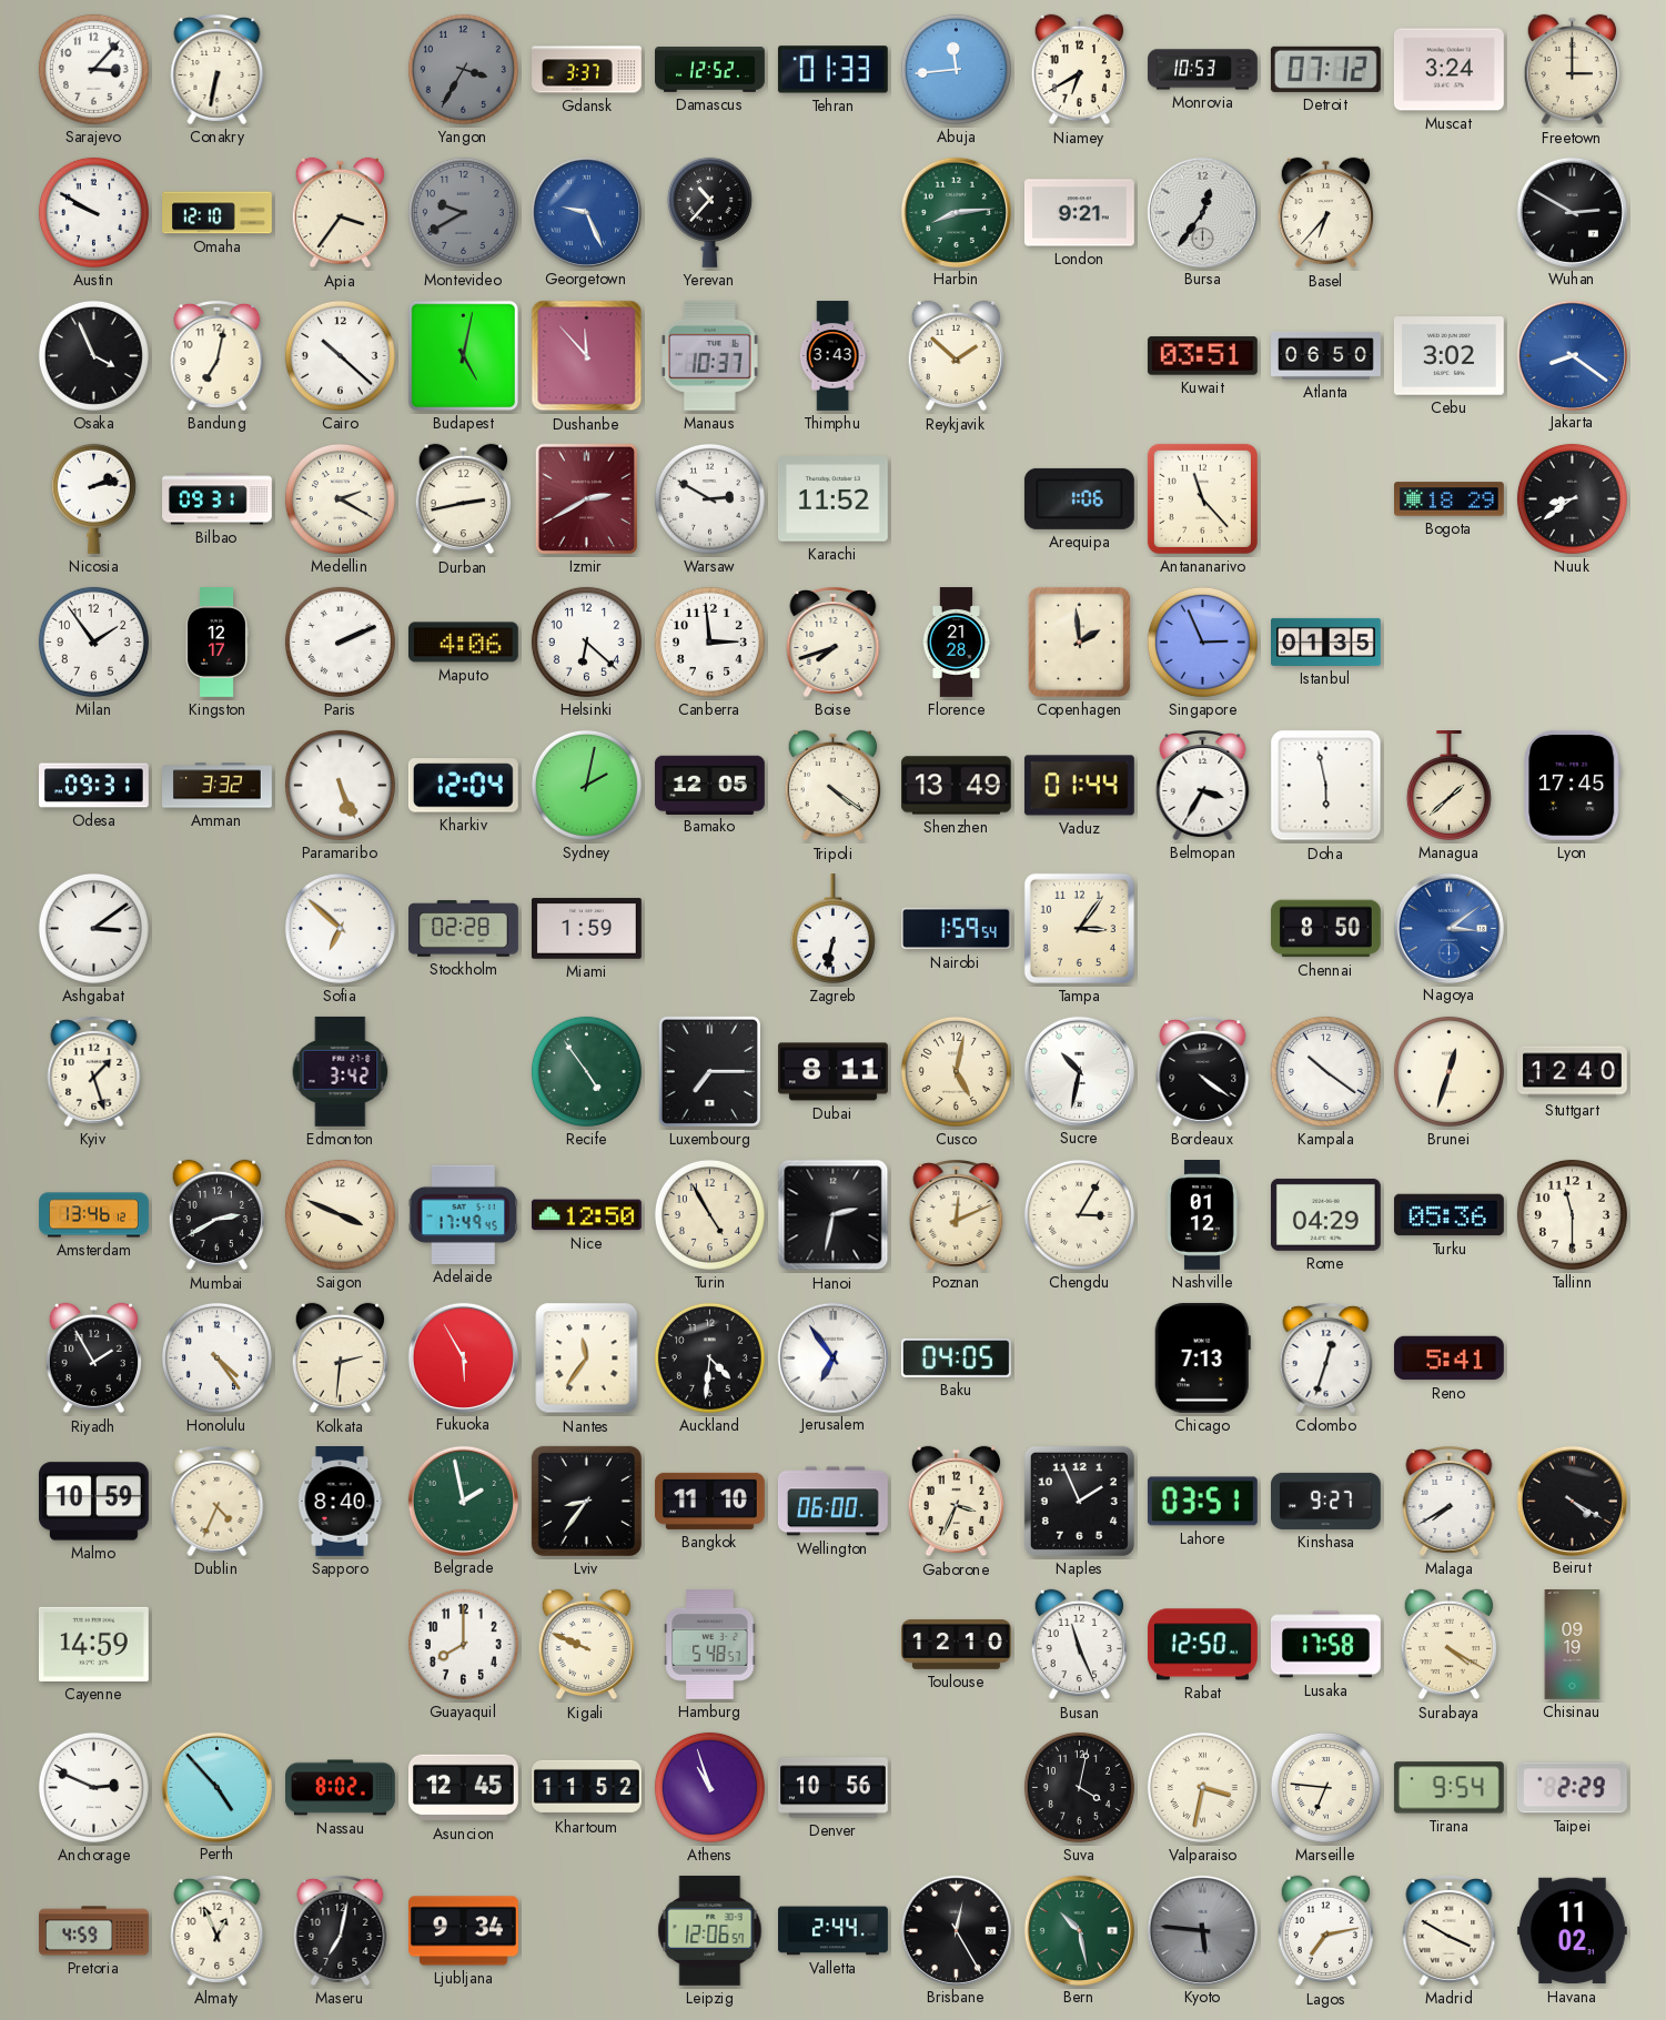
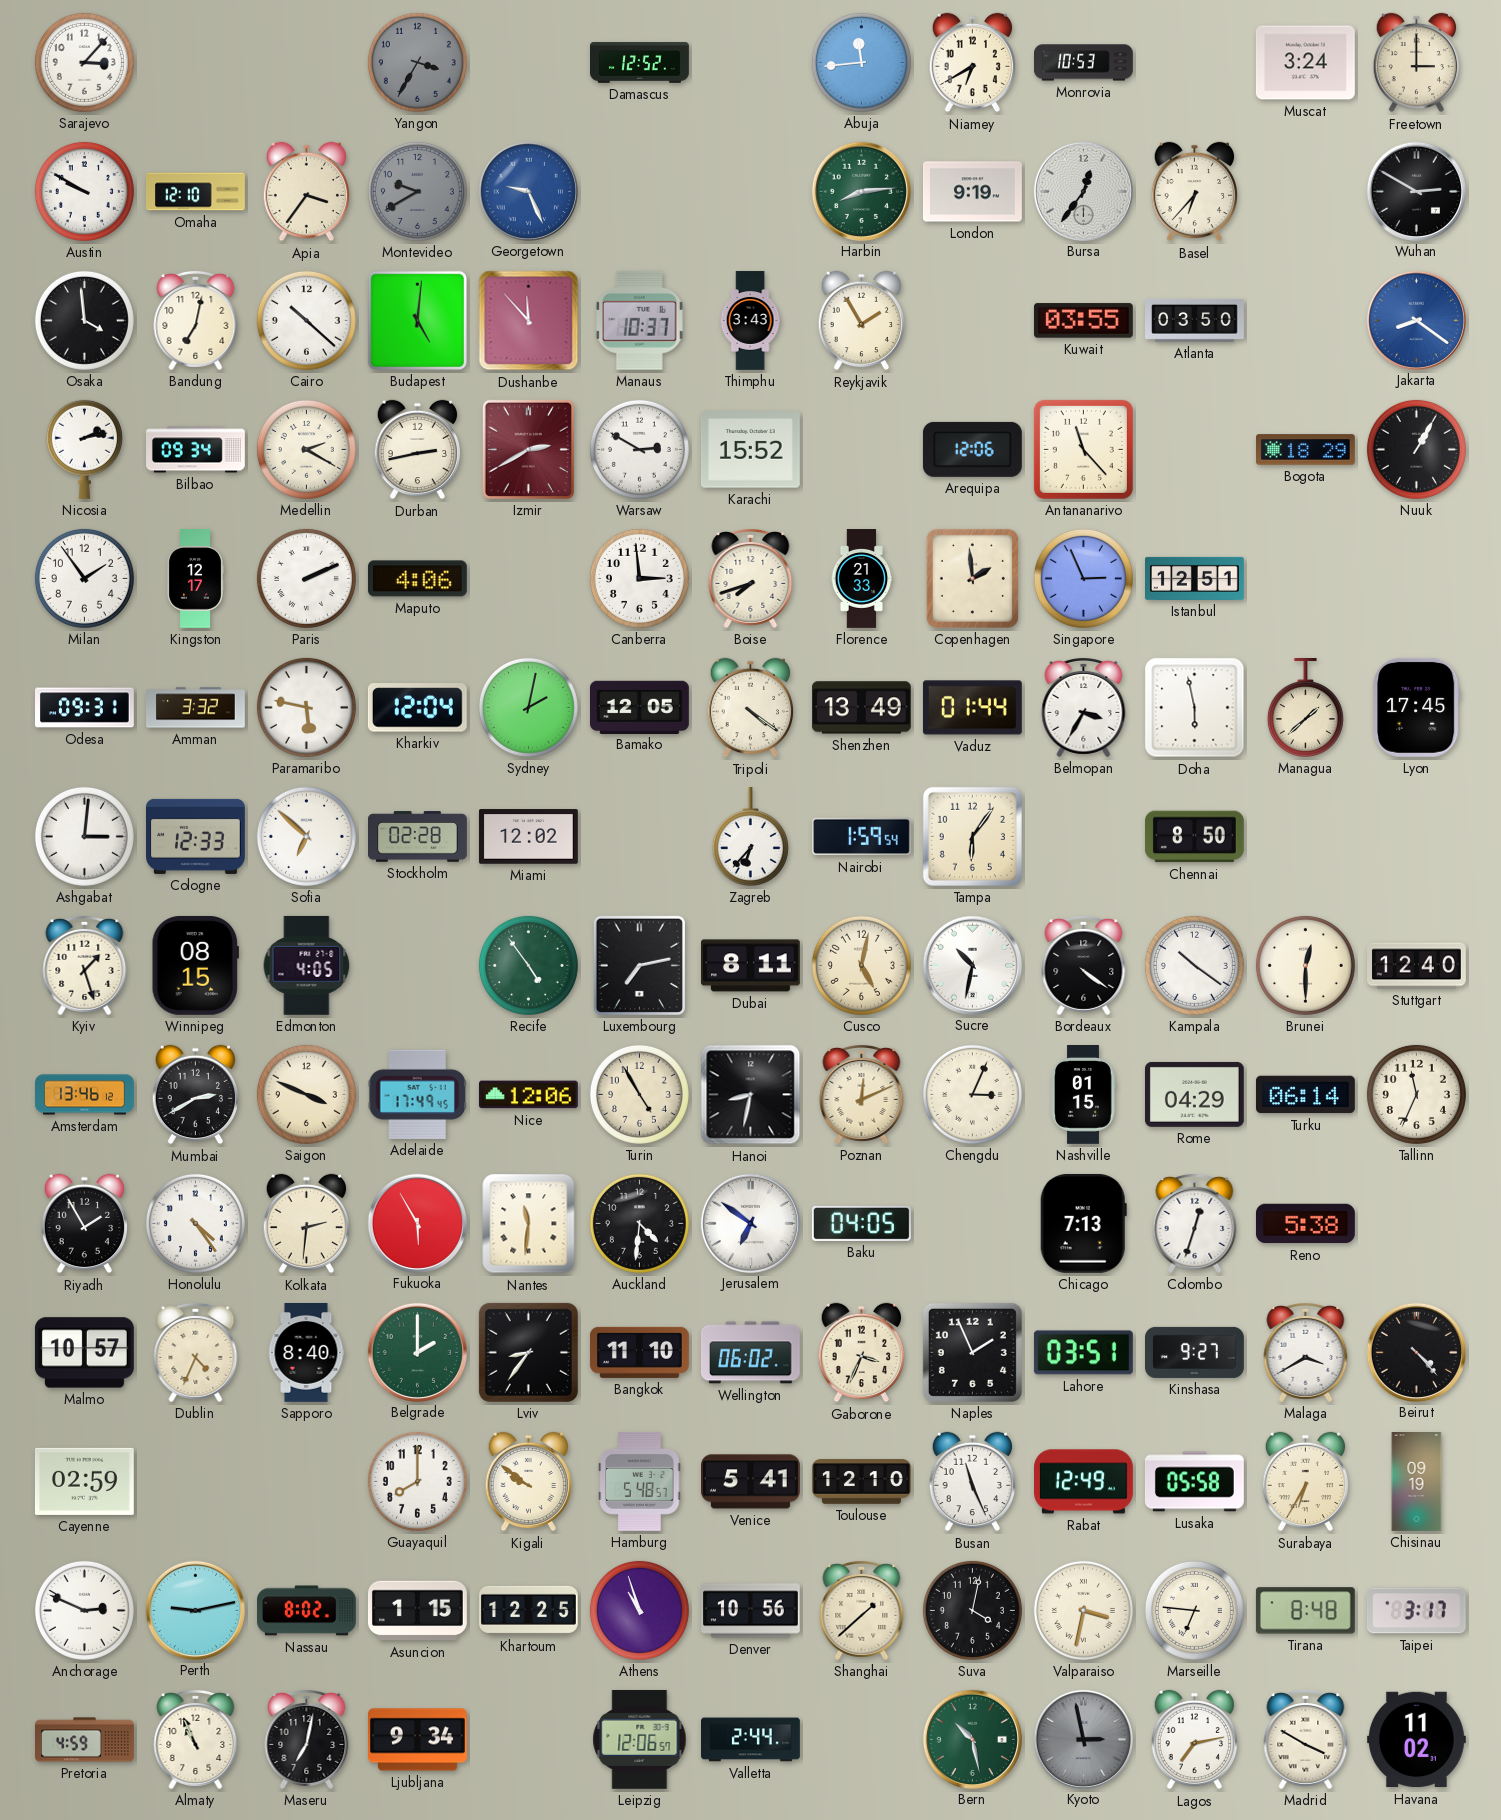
Conakry: 6:32 -> none
Gdansk: 3:37 -> none
Tehran: 01:33 -> none
Detroit: 07:12 -> none
Yerevan: 10:37 -> none
London: 9:21 -> 9:19
Osaka: 3:56 -> 3:59
Budapest: 5:02 -> 5:01
Reykjavik: 1:52 -> 1:55
Kuwait: 03:51 -> 03:55
Atlanta: 06:50 -> 03:50
Cebu: 3:02 -> none
Bilbao: 09:31 -> 09:34
Karachi: 11:52 -> 15:52
Arequipa: 1:06 -> 12:06
Nuuk: 8:39 -> 1:05
Helsinki: 6:22 -> none
Florence: 21:28 -> 21:33
Istanbul: 01:35 -> 12:51
Paramaribo: 5:26 -> 5:47
Ashgabat: 3:09 -> 3:01
Cologne: none -> 12:33
Miami: 1:59 -> 12:02
Zagreb: 6:32 -> 6:37
Tampa: 3:06 -> 6:06
Nagoya: 3:09 -> none
Winnipeg: none -> 08:15
Edmonton: 3:42 -> 4:05
Luxembourg: 7:15 -> 7:13
Brunei: 12:33 -> 12:30
Nice: 12:50 -> 12:06
Hanoi: 2:32 -> 8:32
Chengdu: 3:05 -> 3:04
Nashville: 01:12 -> 01:15
Turku: 05:36 -> 06:14
Tallinn: 11:30 -> 11:34
Nantes: 11:36 -> 11:31
Jerusalem: 6:54 -> 6:51
Reno: 5:41 -> 5:38
Malmo: 10:59 -> 10:57
Belgrade: 1:58 -> 2:00
Wellington: 06:00 -> 06:02
Malaga: 7:40 -> 3:40
Beirut: 4:20 -> 4:23
Cayenne: 14:59 -> 02:59
Kigali: 9:49 -> 9:51
Venice: none -> 5:41
Rabat: 12:50 -> 12:49
Lusaka: 17:58 -> 05:58
Surabaya: 4:20 -> 6:35
Perth: 4:53 -> 9:13
Asuncion: 12:45 -> 1:15
Khartoum: 11:52 -> 12:25
Shanghai: none -> 1:38
Tirana: 9:54 -> 8:48
Taipei: 2:29 -> 3:17
Almaty: 12:56 -> 10:56
Brisbane: 12:25 -> none
Kyoto: 5:46 -> 2:58
